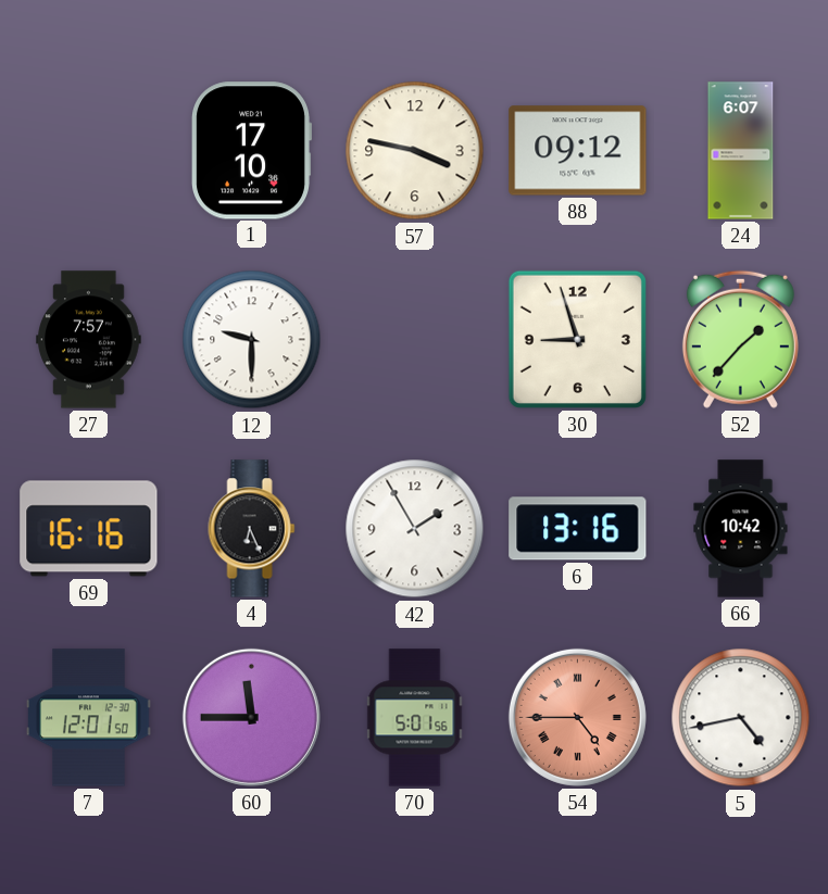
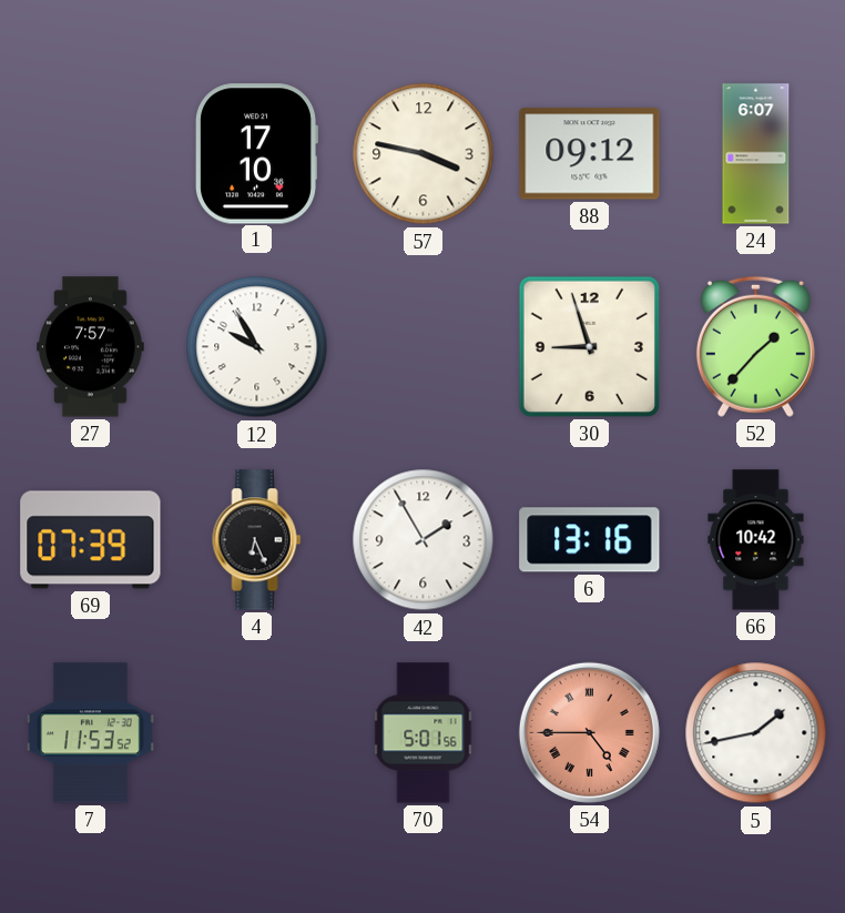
12: 9:30 -> 9:55
69: 16:16 -> 07:39
7: 12:01 -> 11:53
60: 11:45 -> none
5: 4:43 -> 1:43
